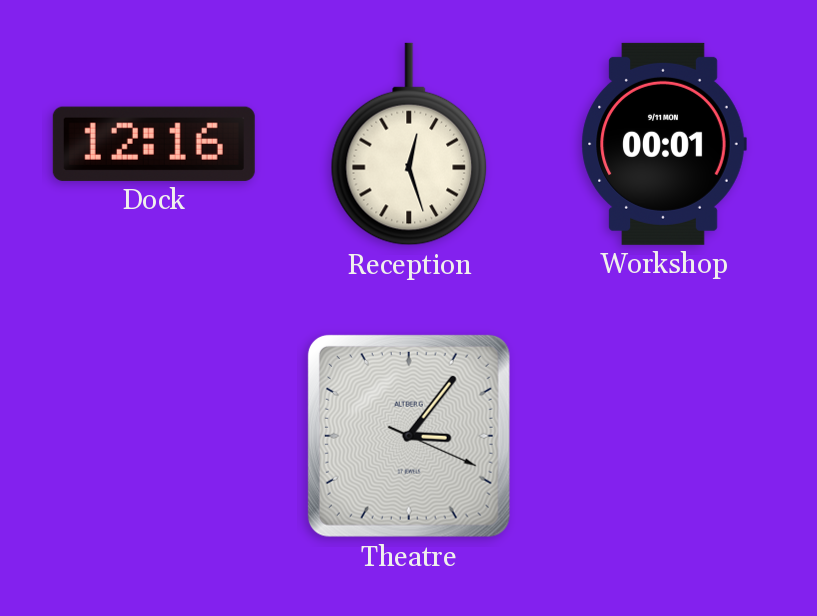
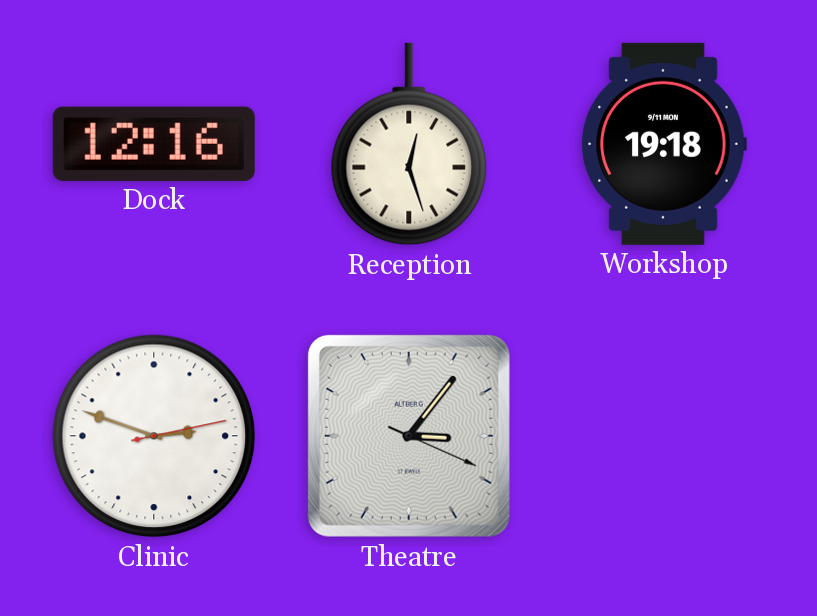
Workshop: 00:01 -> 19:18
Clinic: none -> 2:48
